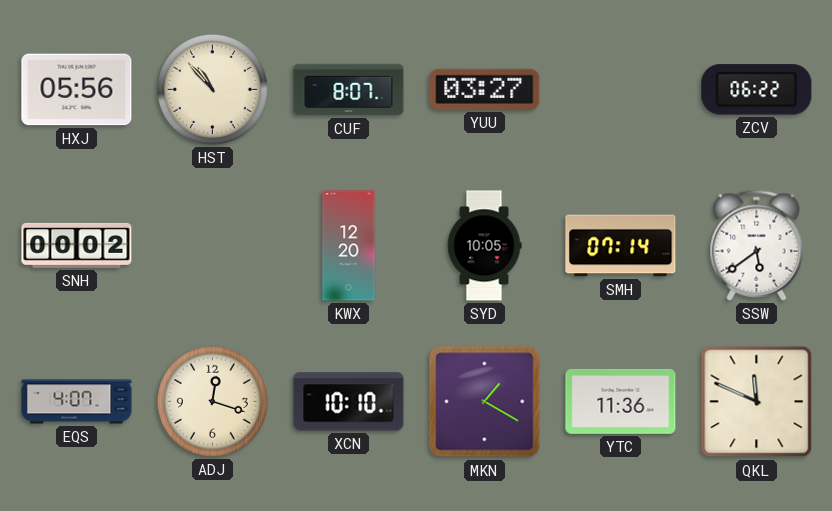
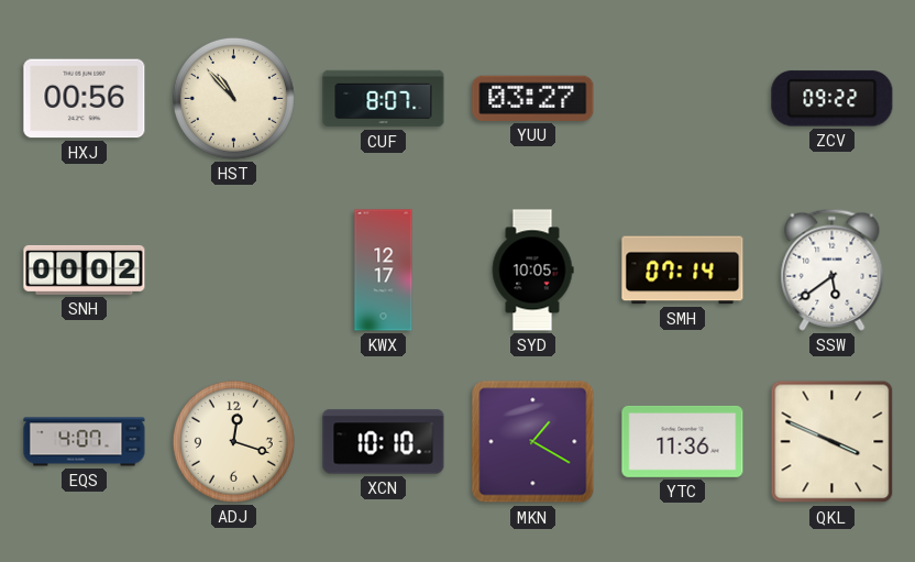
HXJ: 05:56 -> 00:56
ZCV: 06:22 -> 09:22
KWX: 12:20 -> 12:17
QKL: 11:49 -> 3:49
